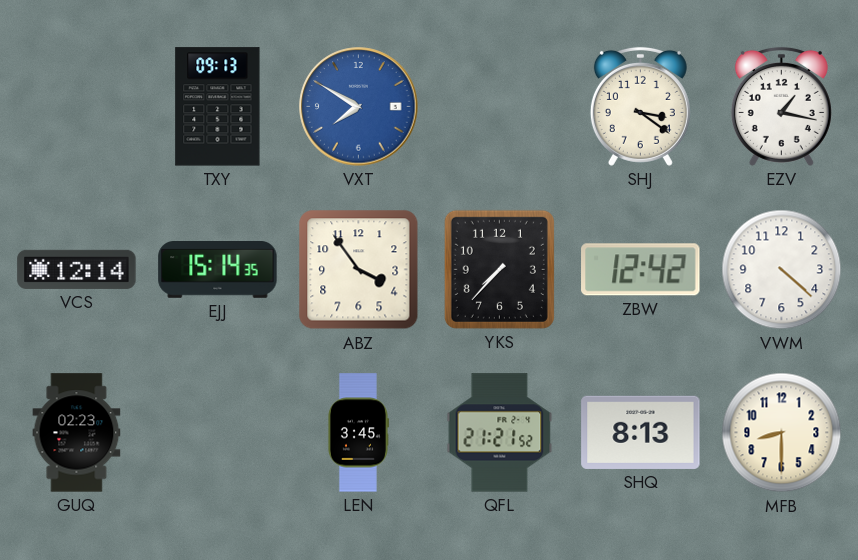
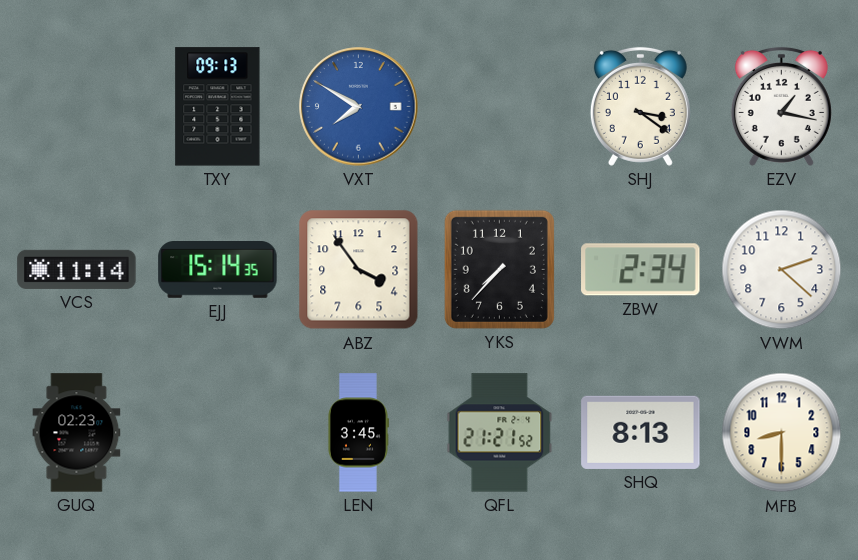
VCS: 12:14 -> 11:14
ZBW: 12:42 -> 2:34
VWM: 4:22 -> 2:22
